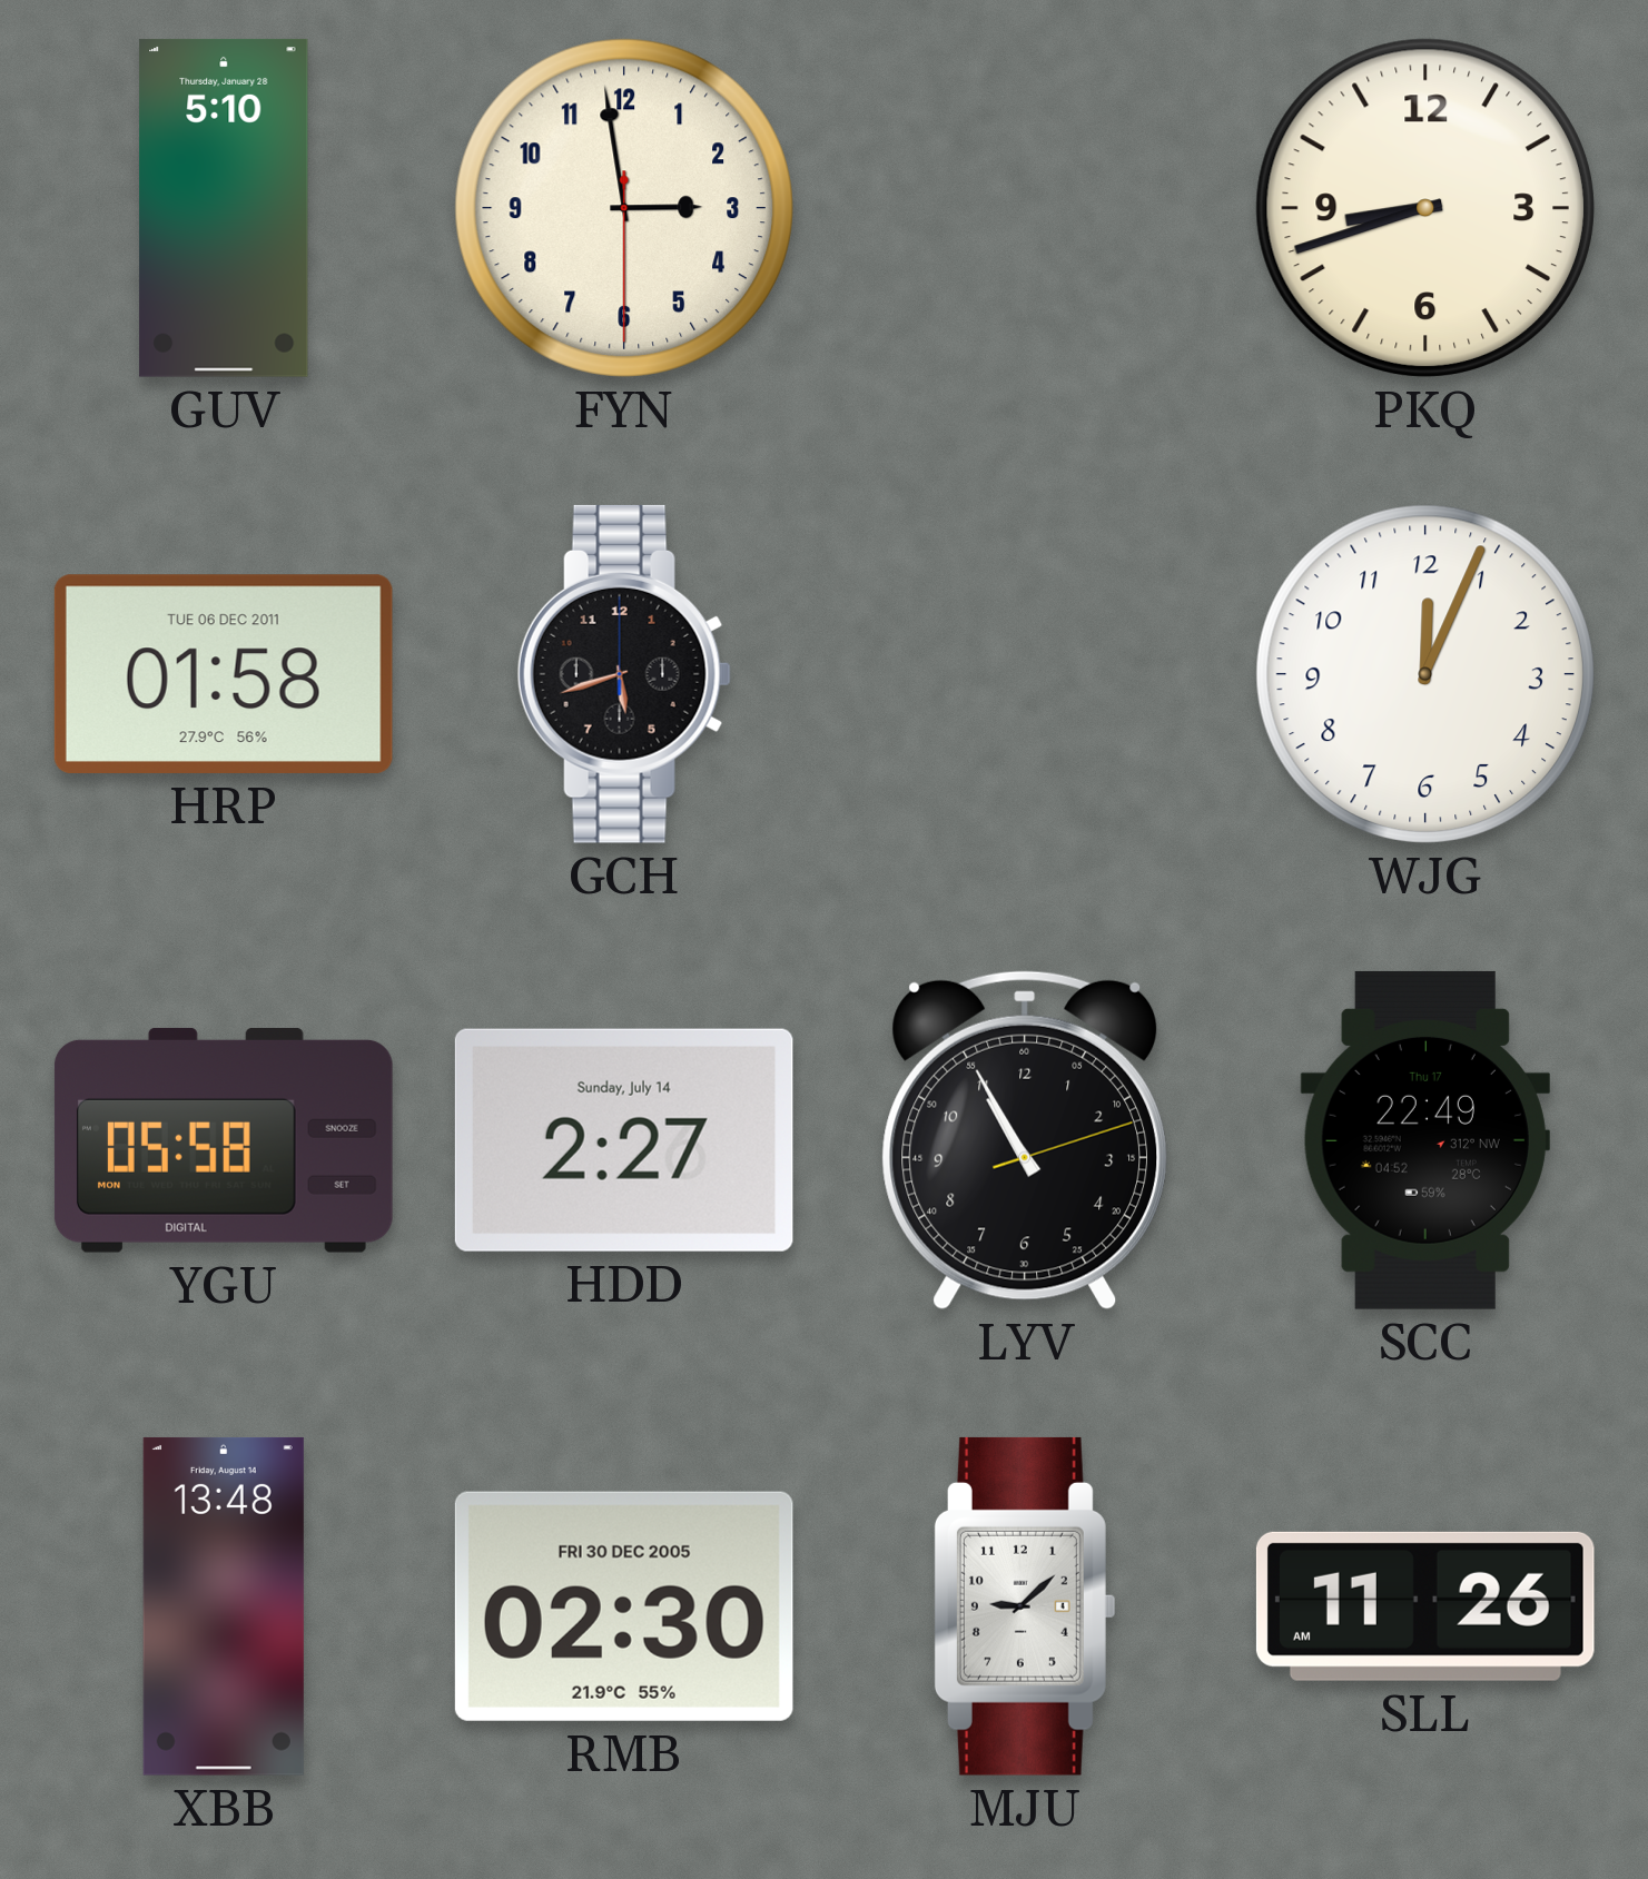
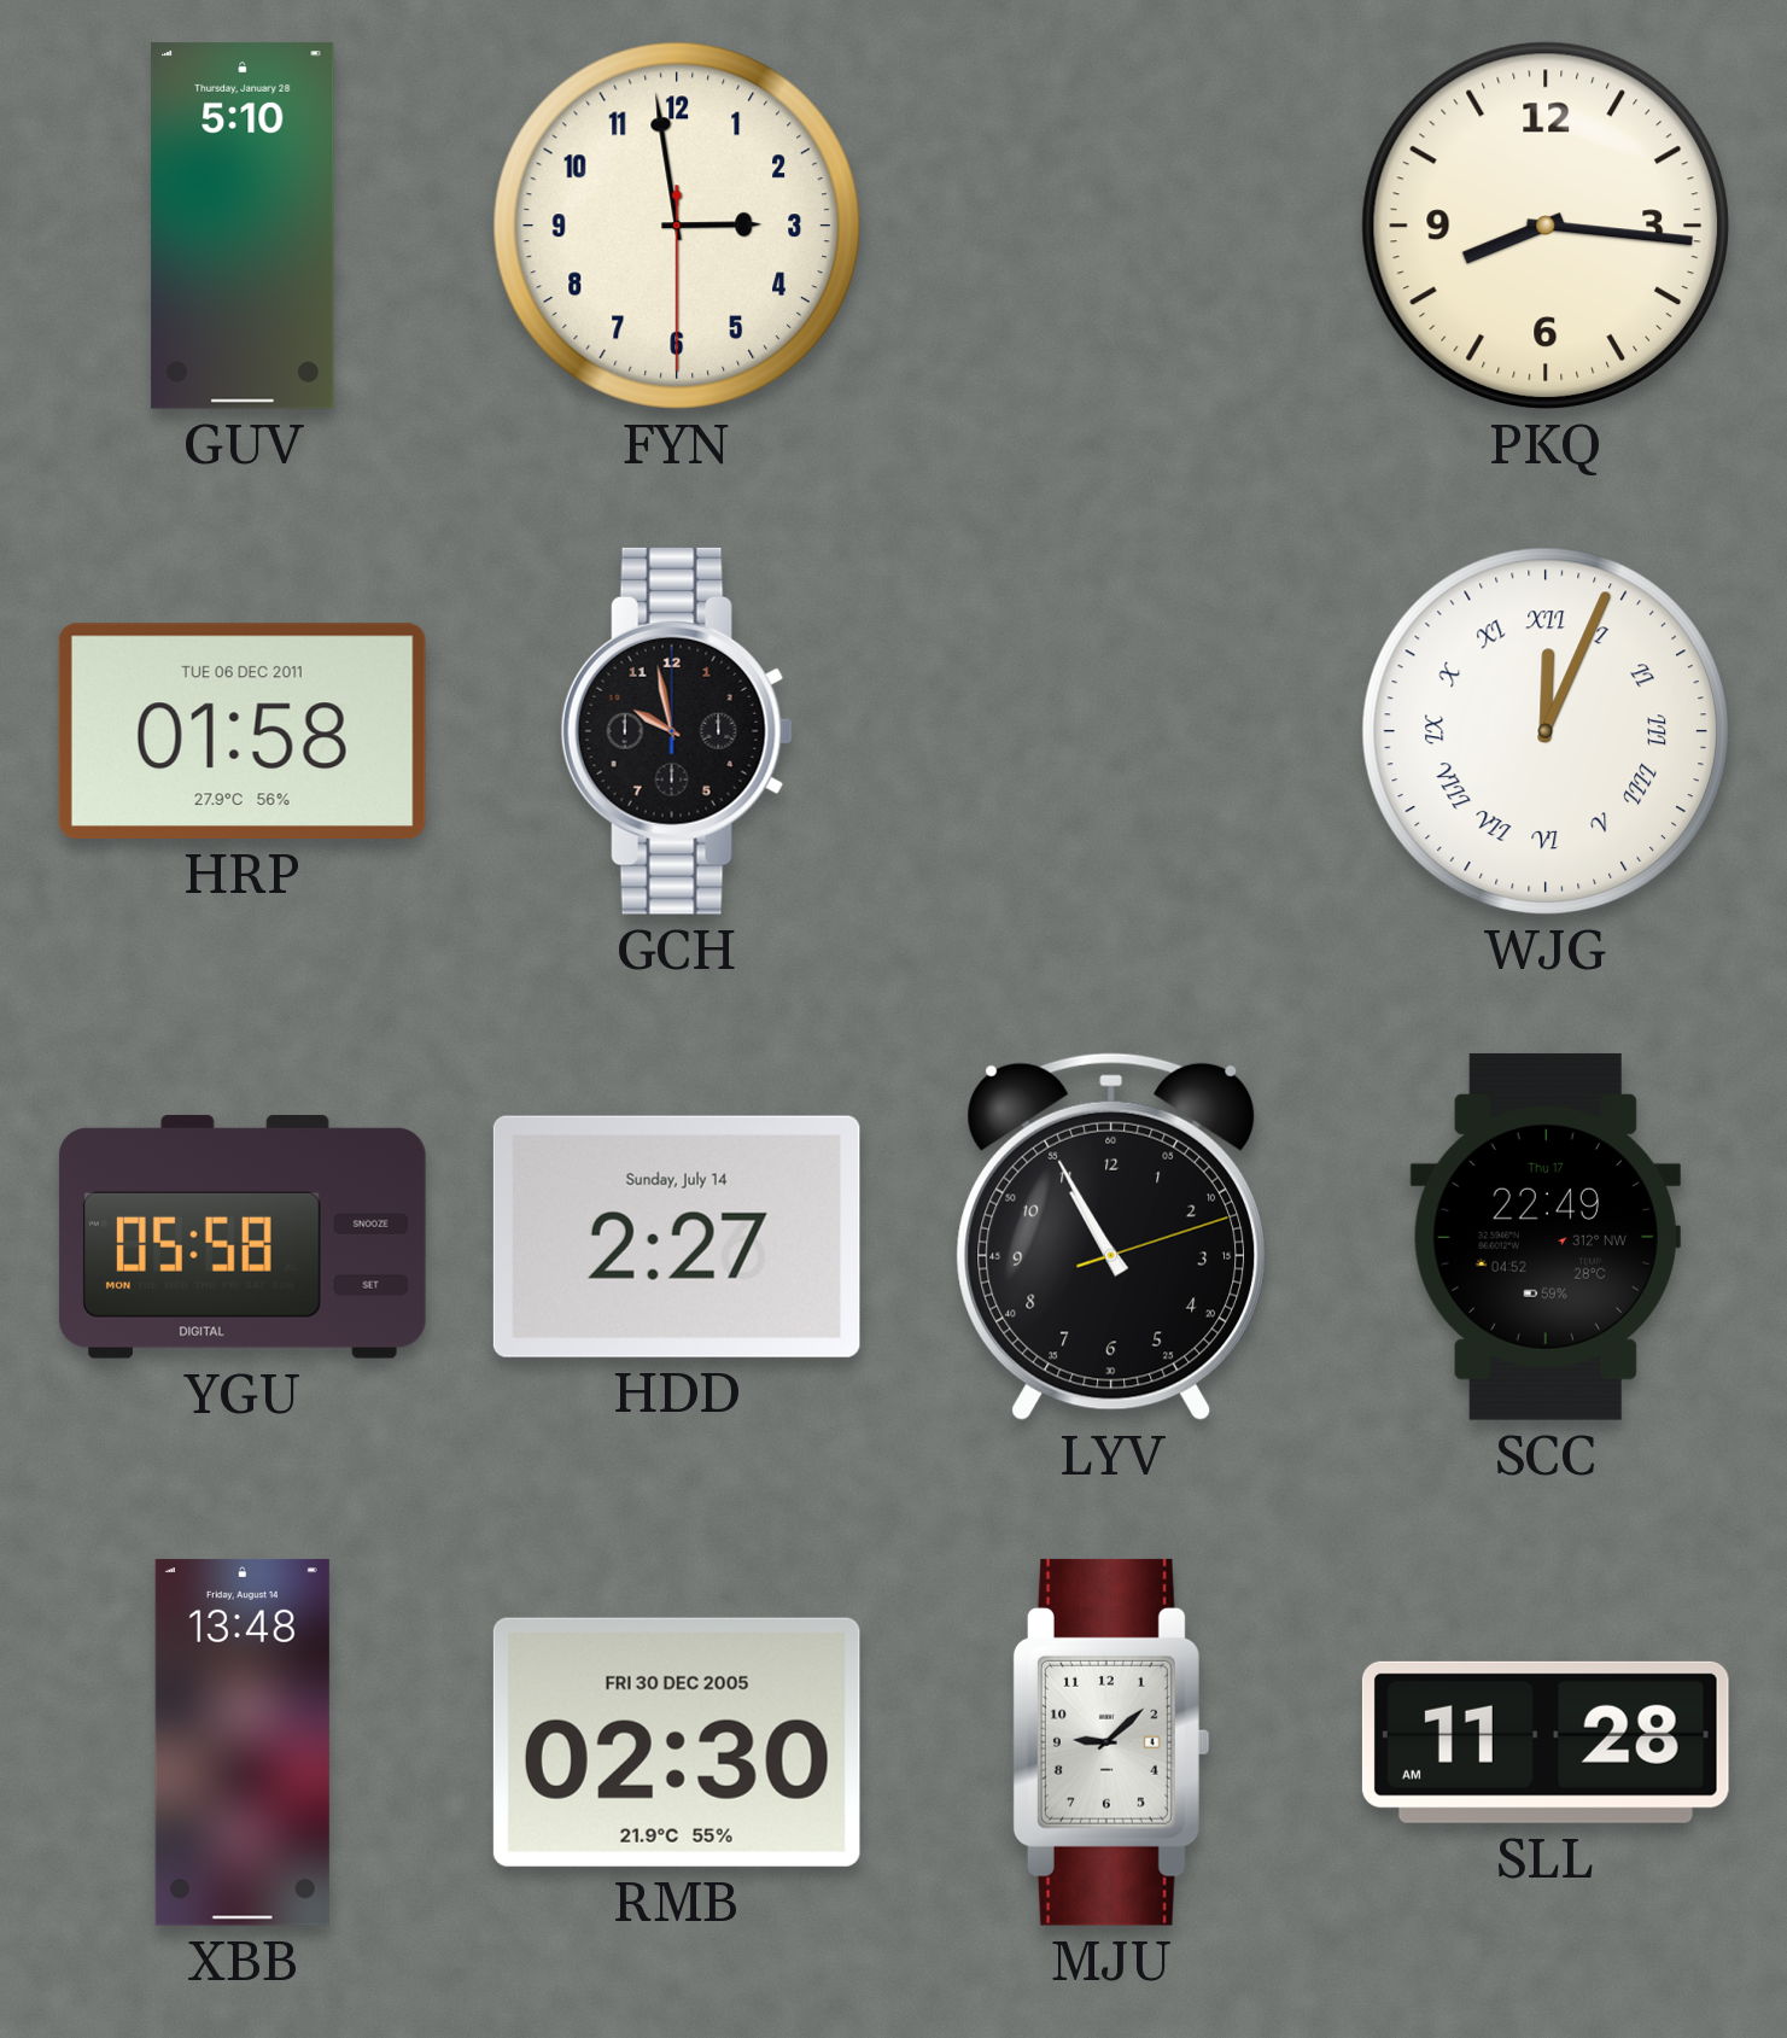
PKQ: 8:42 -> 8:16
GCH: 5:42 -> 9:58
WJG numerals: Arabic -> Roman
SLL: 11:26 -> 11:28
